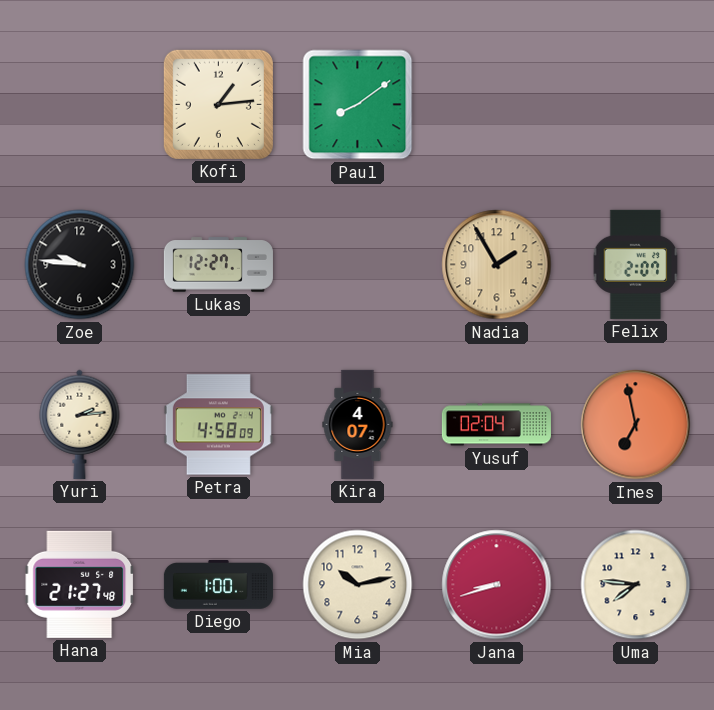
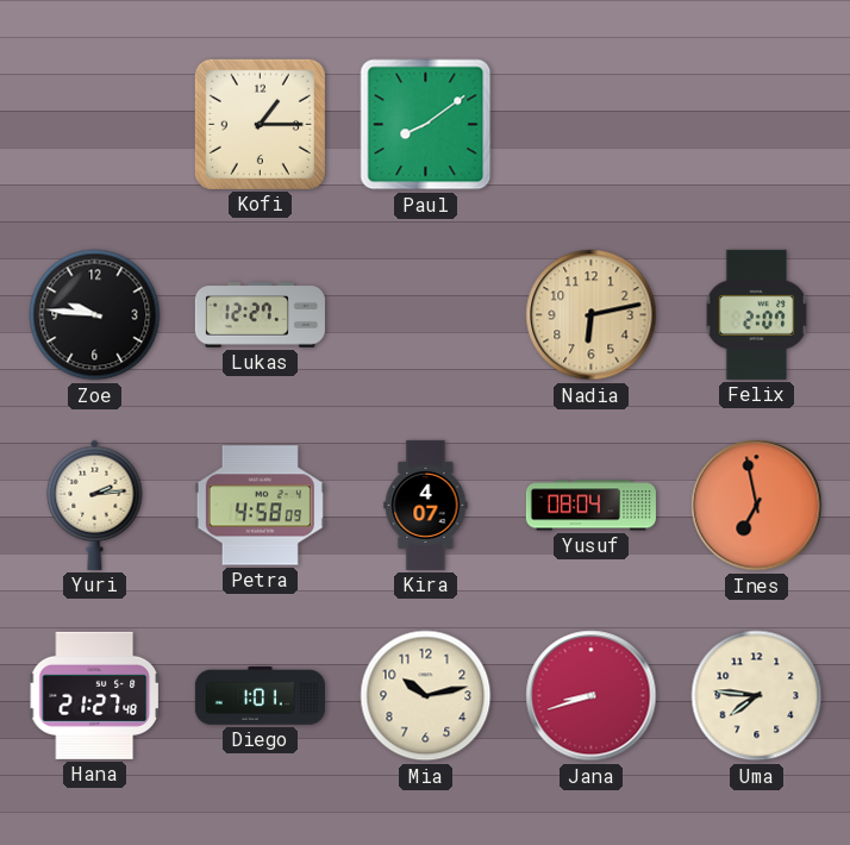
Kofi: 1:14 -> 1:15
Nadia: 1:55 -> 6:13
Yusuf: 02:04 -> 08:04
Diego: 1:00 -> 1:01
